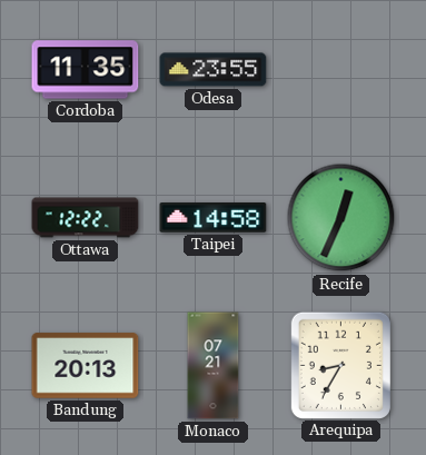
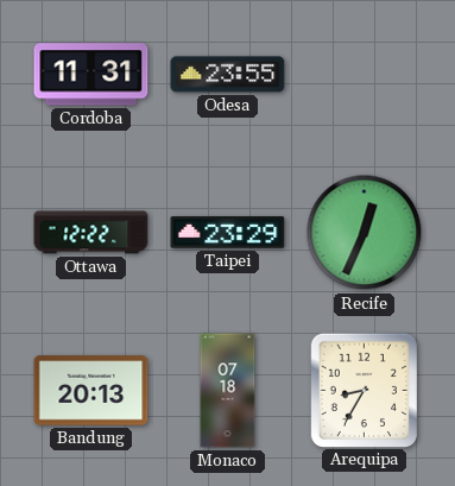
Cordoba: 11:35 -> 11:31
Taipei: 14:58 -> 23:29
Monaco: 07:21 -> 07:18
